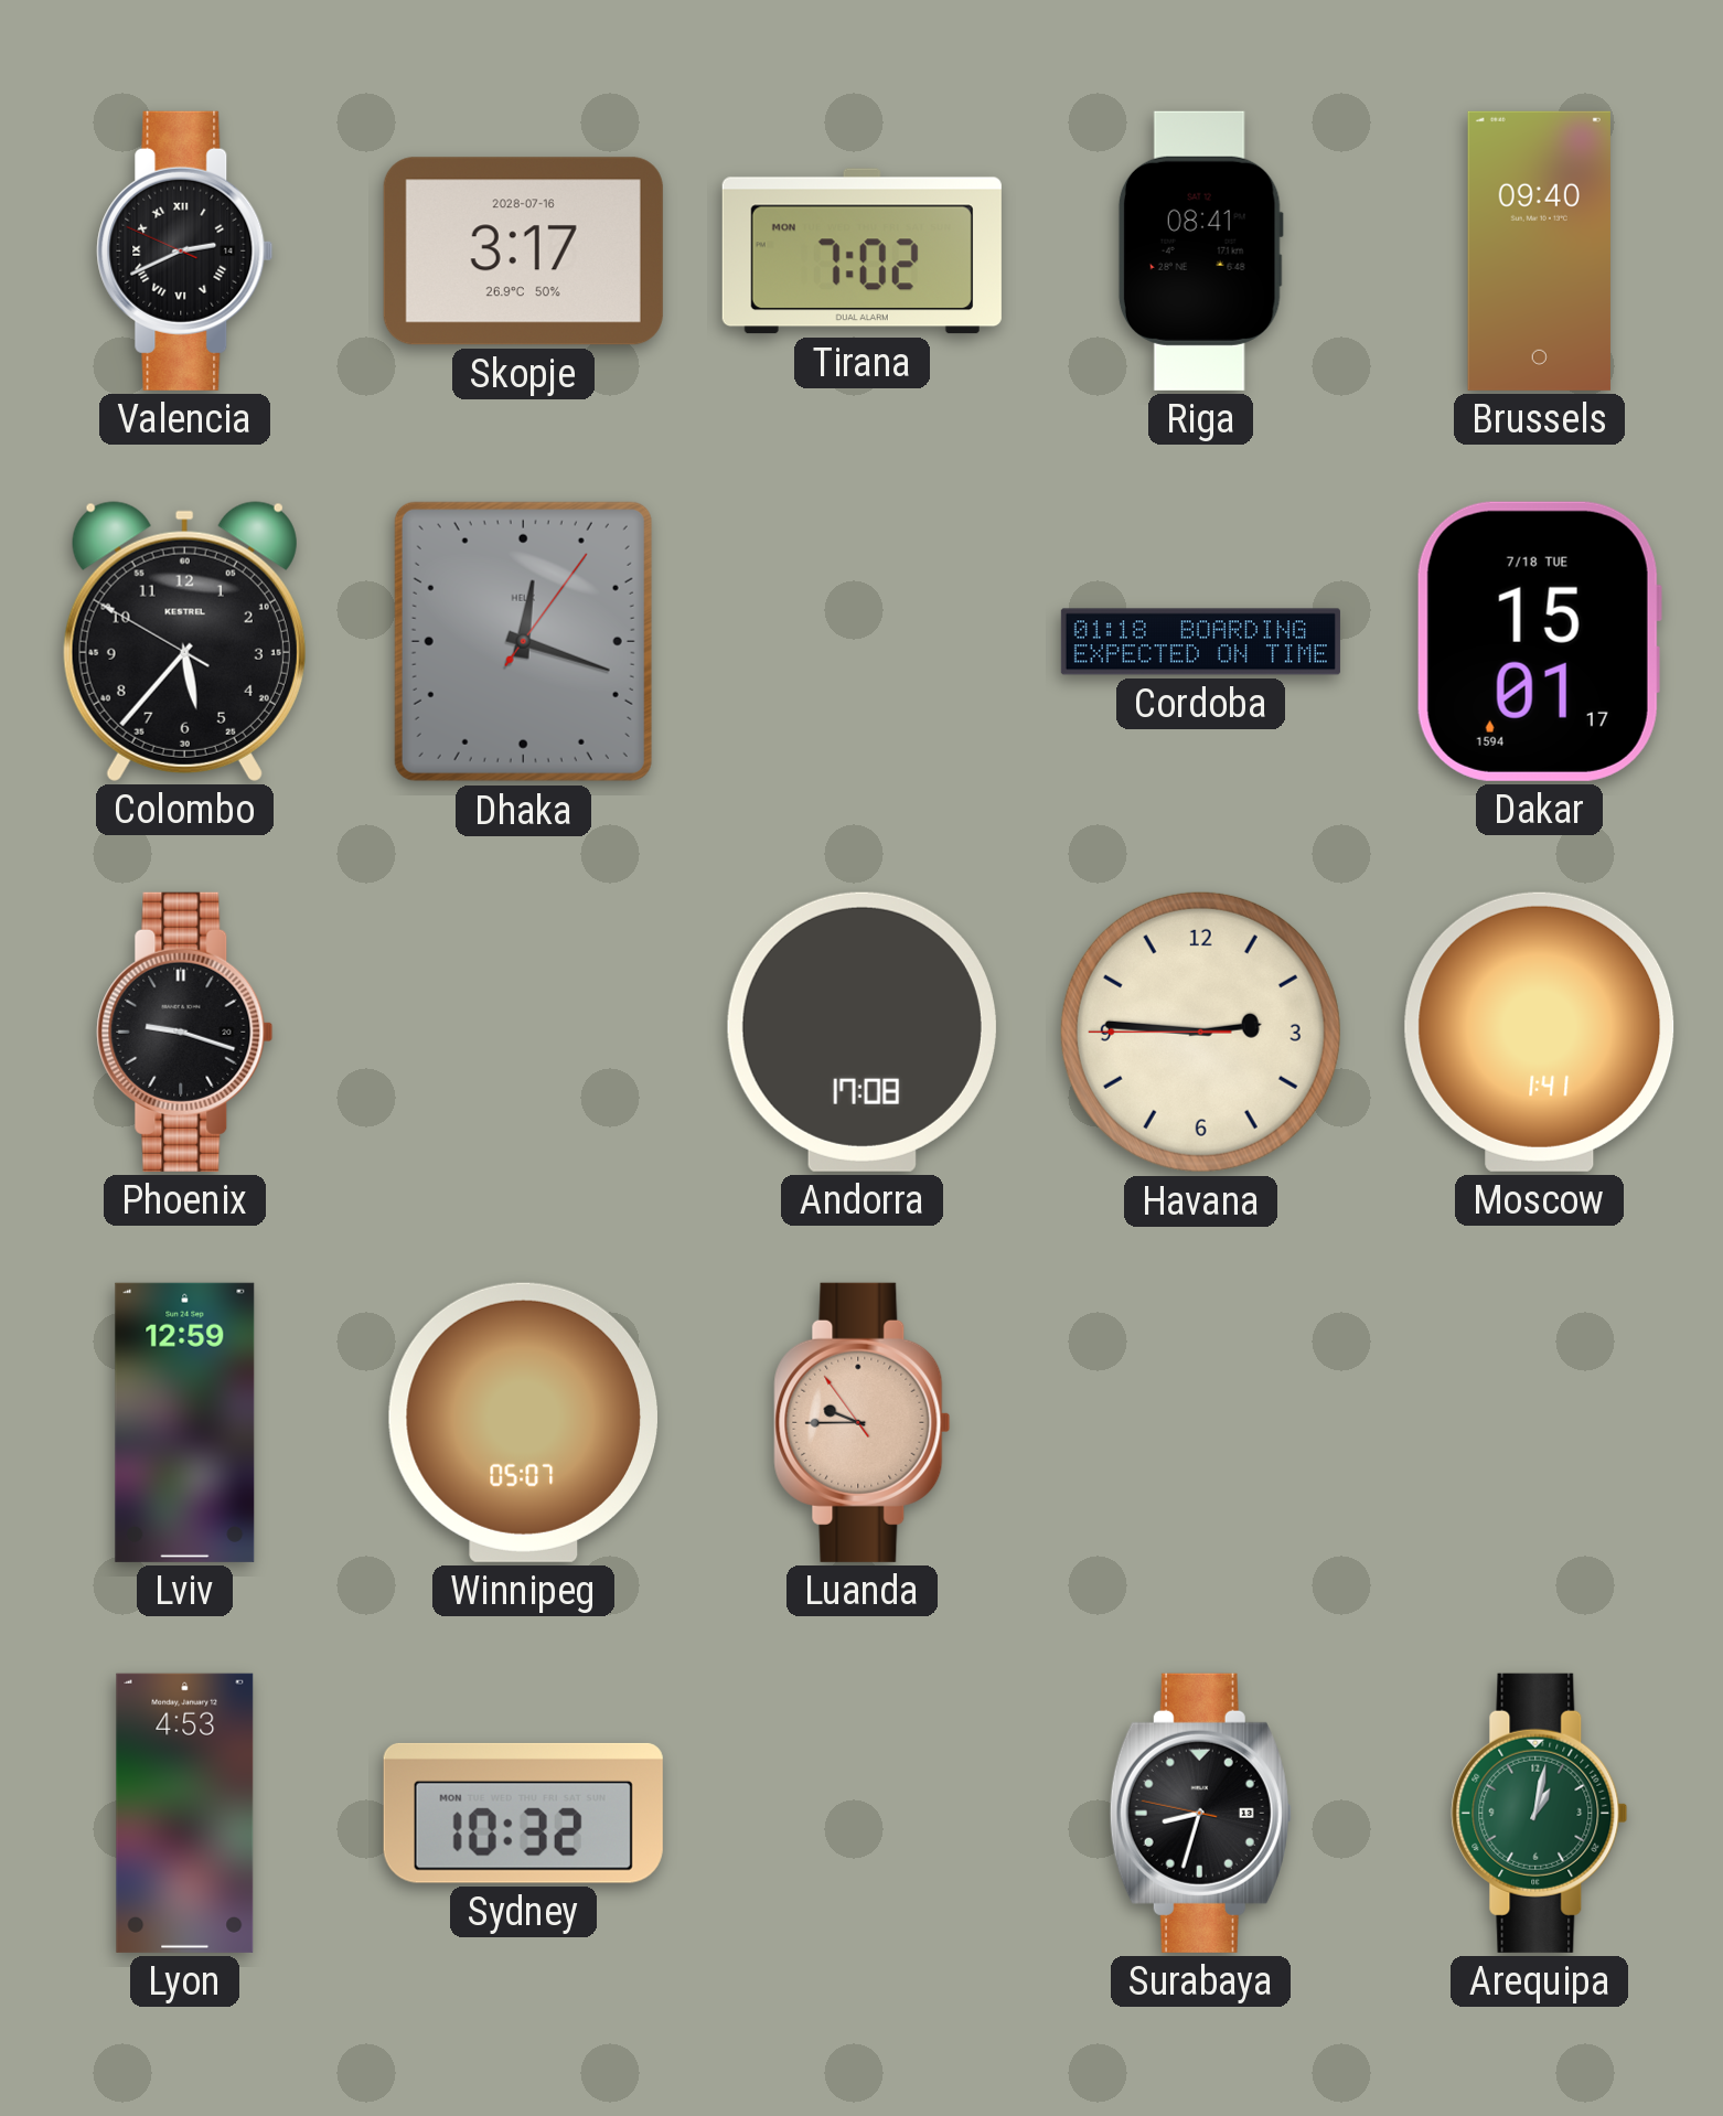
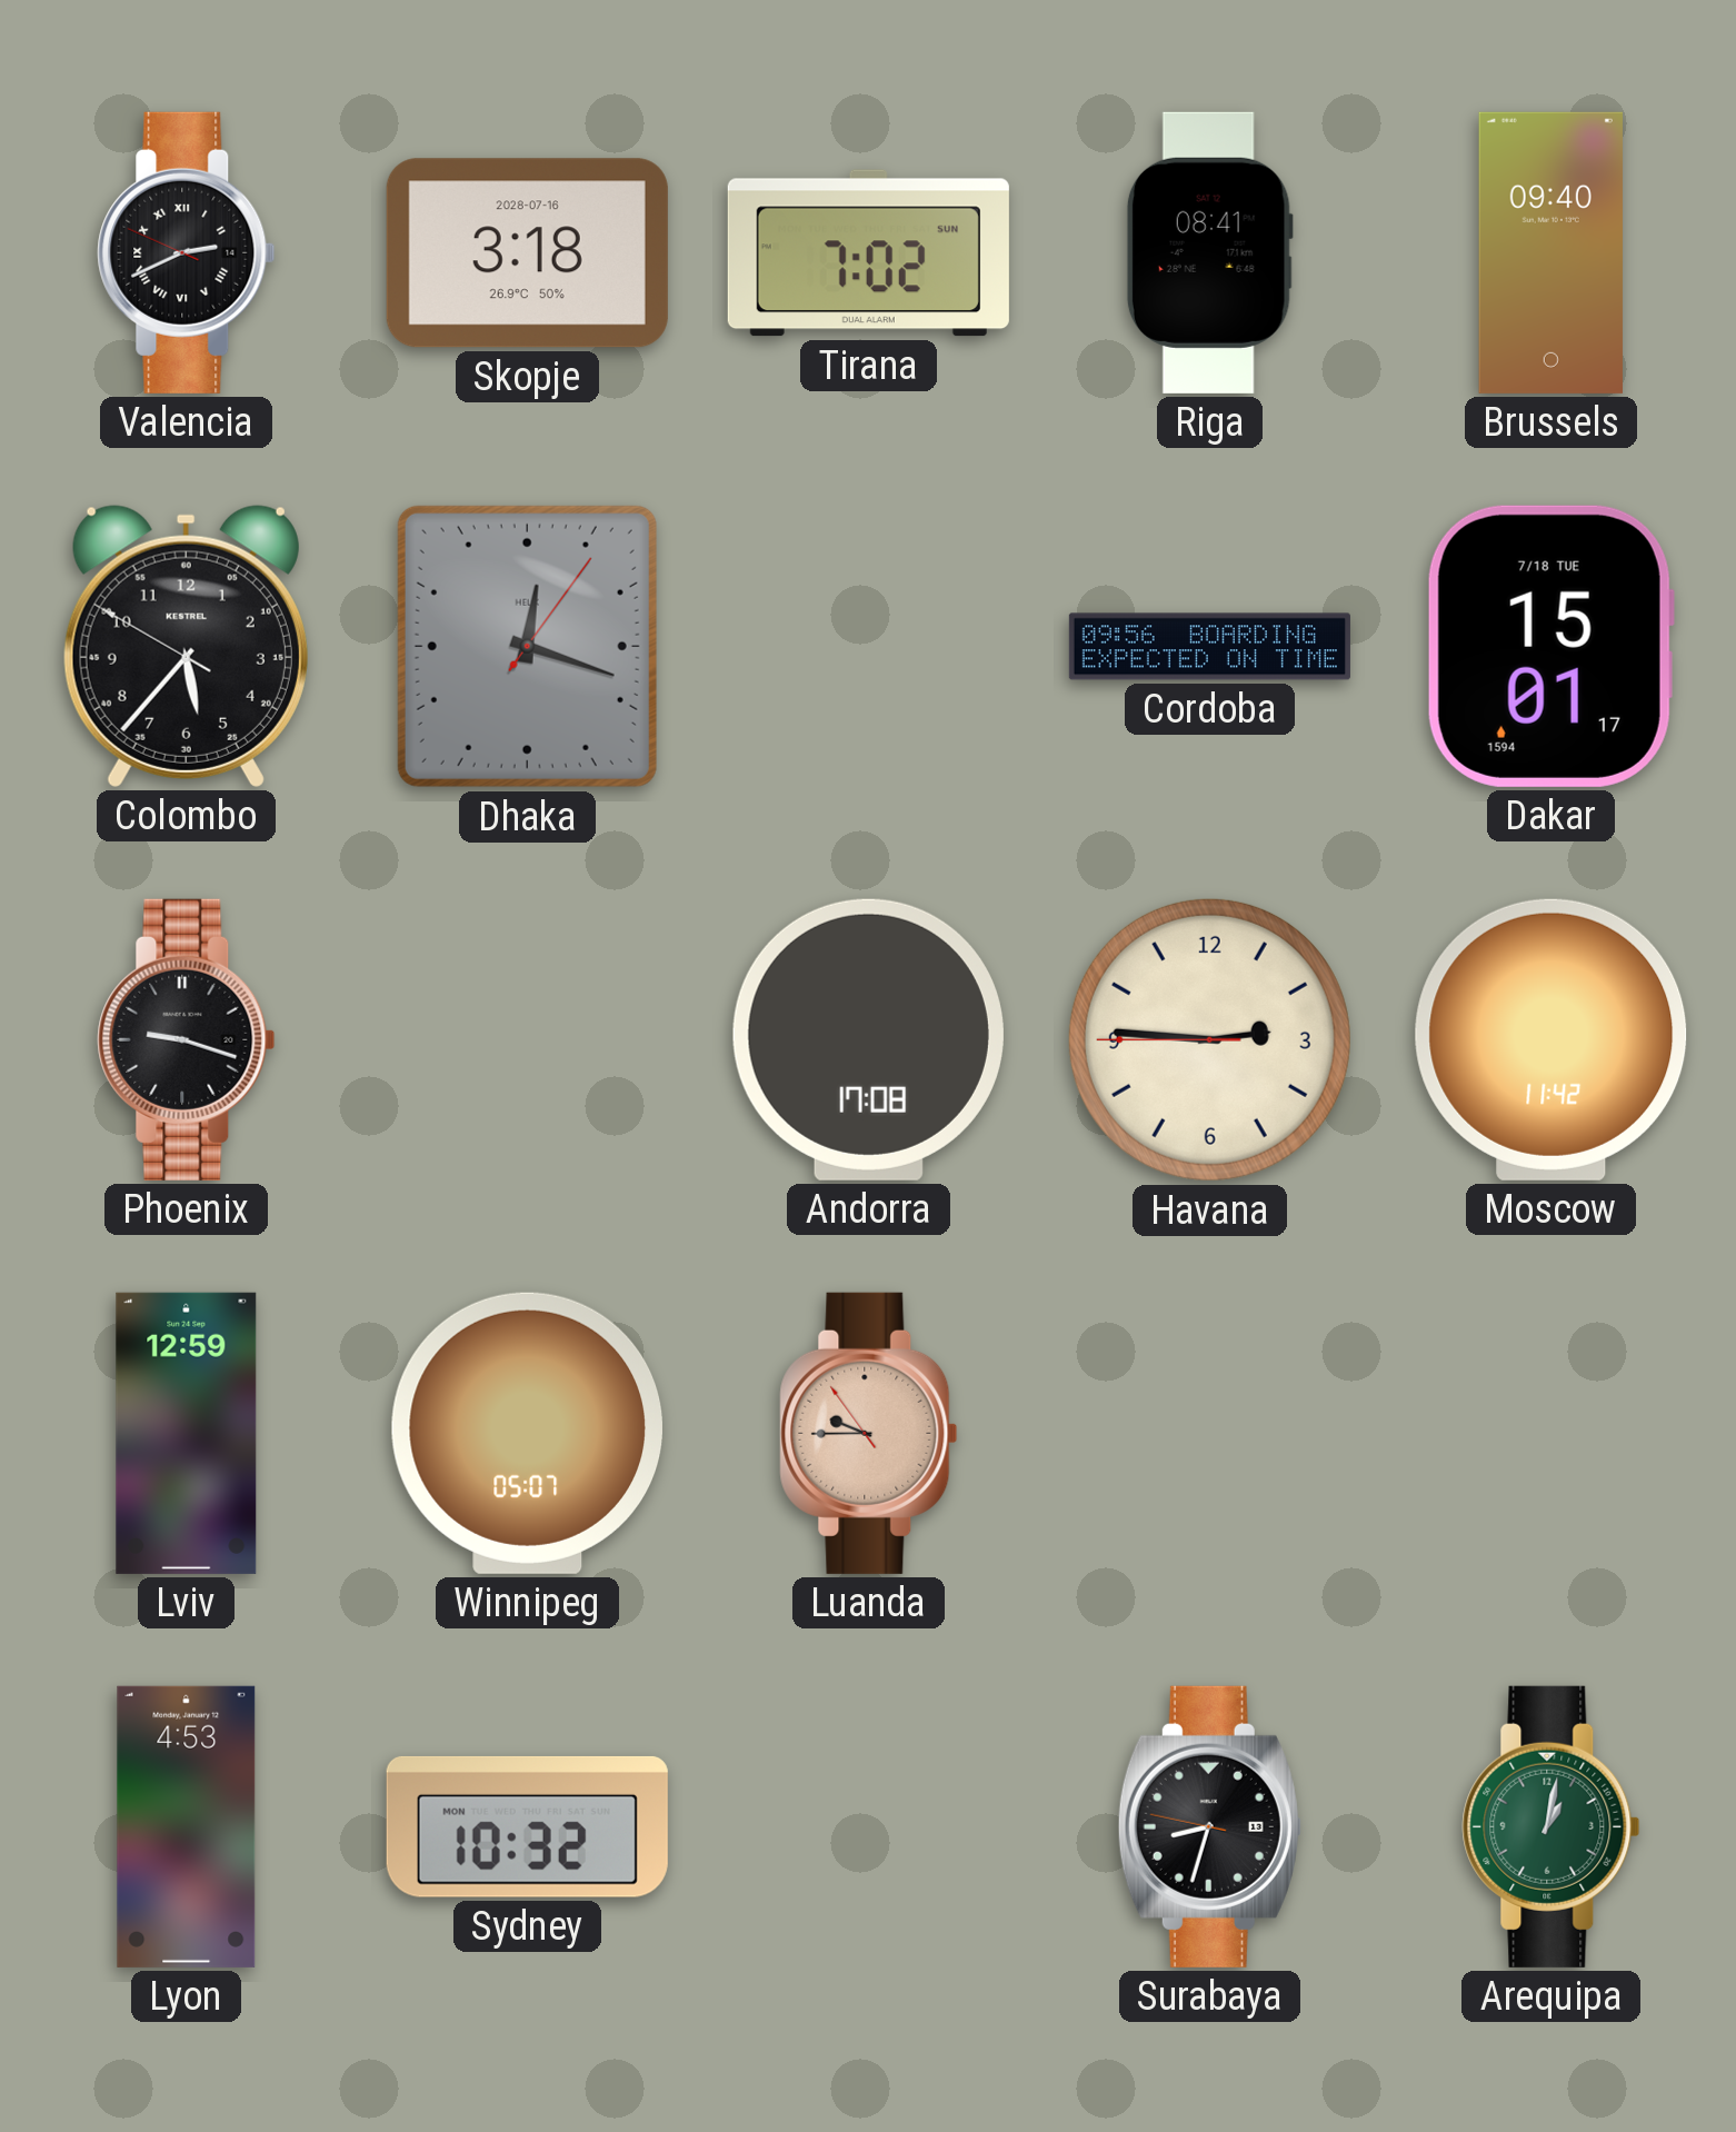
Skopje: 3:17 -> 3:18
Tirana date: MON -> SUN
Cordoba: 01:18 -> 09:56
Moscow: 1:41 -> 11:42
